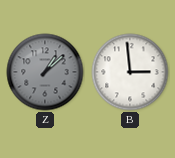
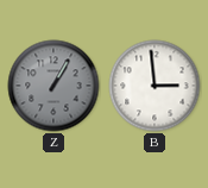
Z: 1:08 -> 1:05
